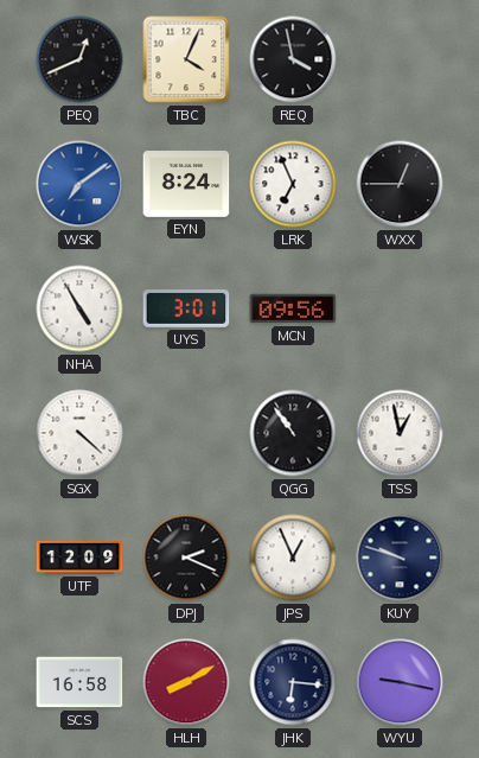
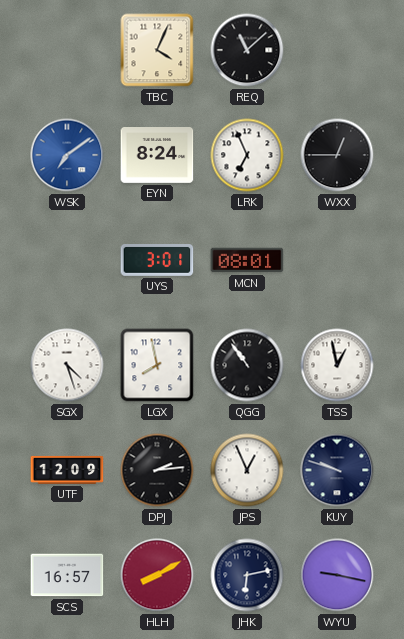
PEQ: 12:41 -> none
REQ: 3:58 -> 11:08
NHA: 4:55 -> none
MCN: 09:56 -> 08:01
SGX: 4:22 -> 4:27
LGX: none -> 7:58
DPJ: 2:19 -> 2:14
SCS: 16:58 -> 16:57
JHK: 6:16 -> 6:13
